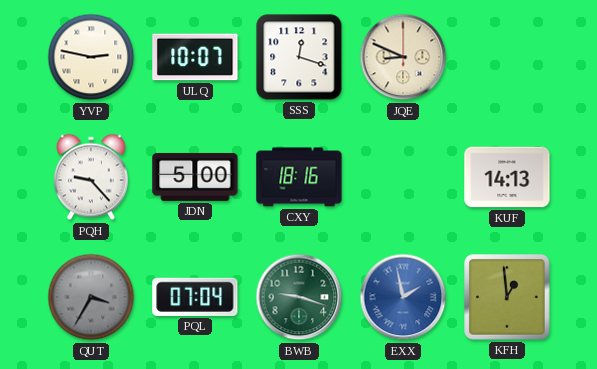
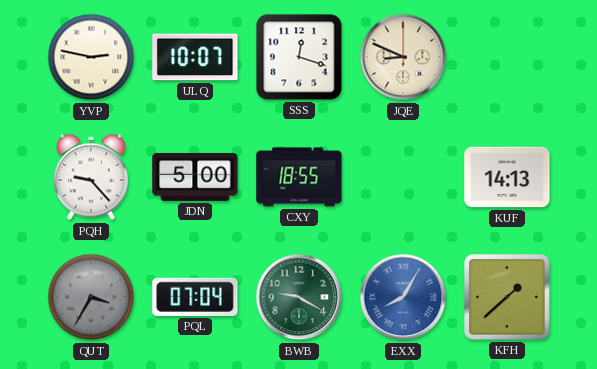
CXY: 18:16 -> 18:55
BWB: 9:18 -> 9:20
EXX: 1:58 -> 8:05
KFH: 12:59 -> 1:38
